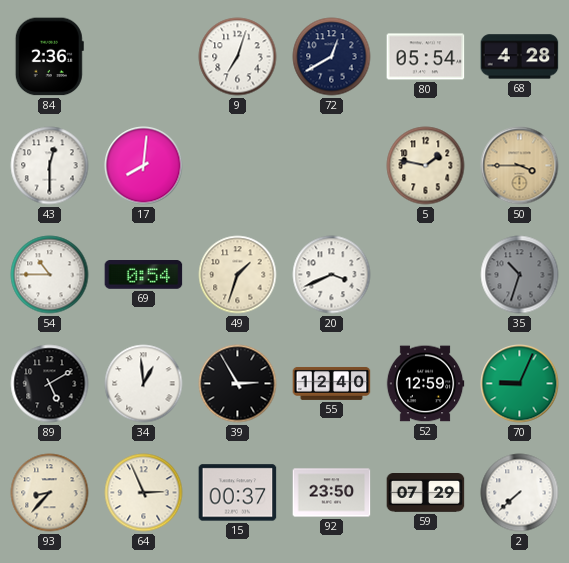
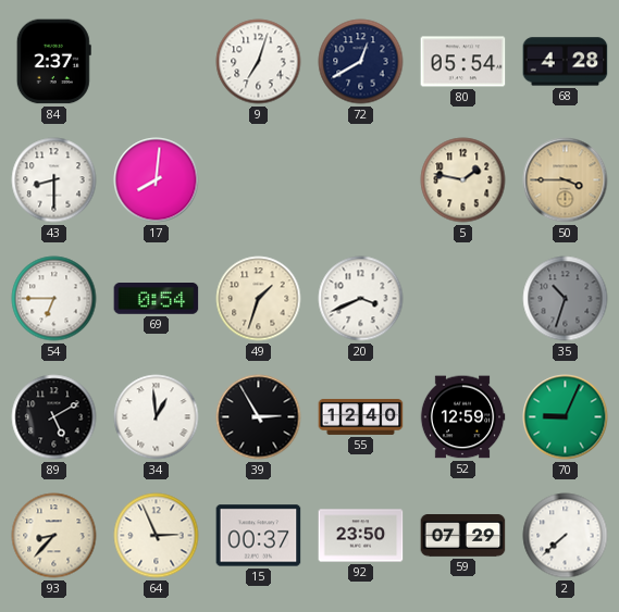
84: 2:36 -> 2:37
43: 12:30 -> 8:30
54: 10:45 -> 6:45
